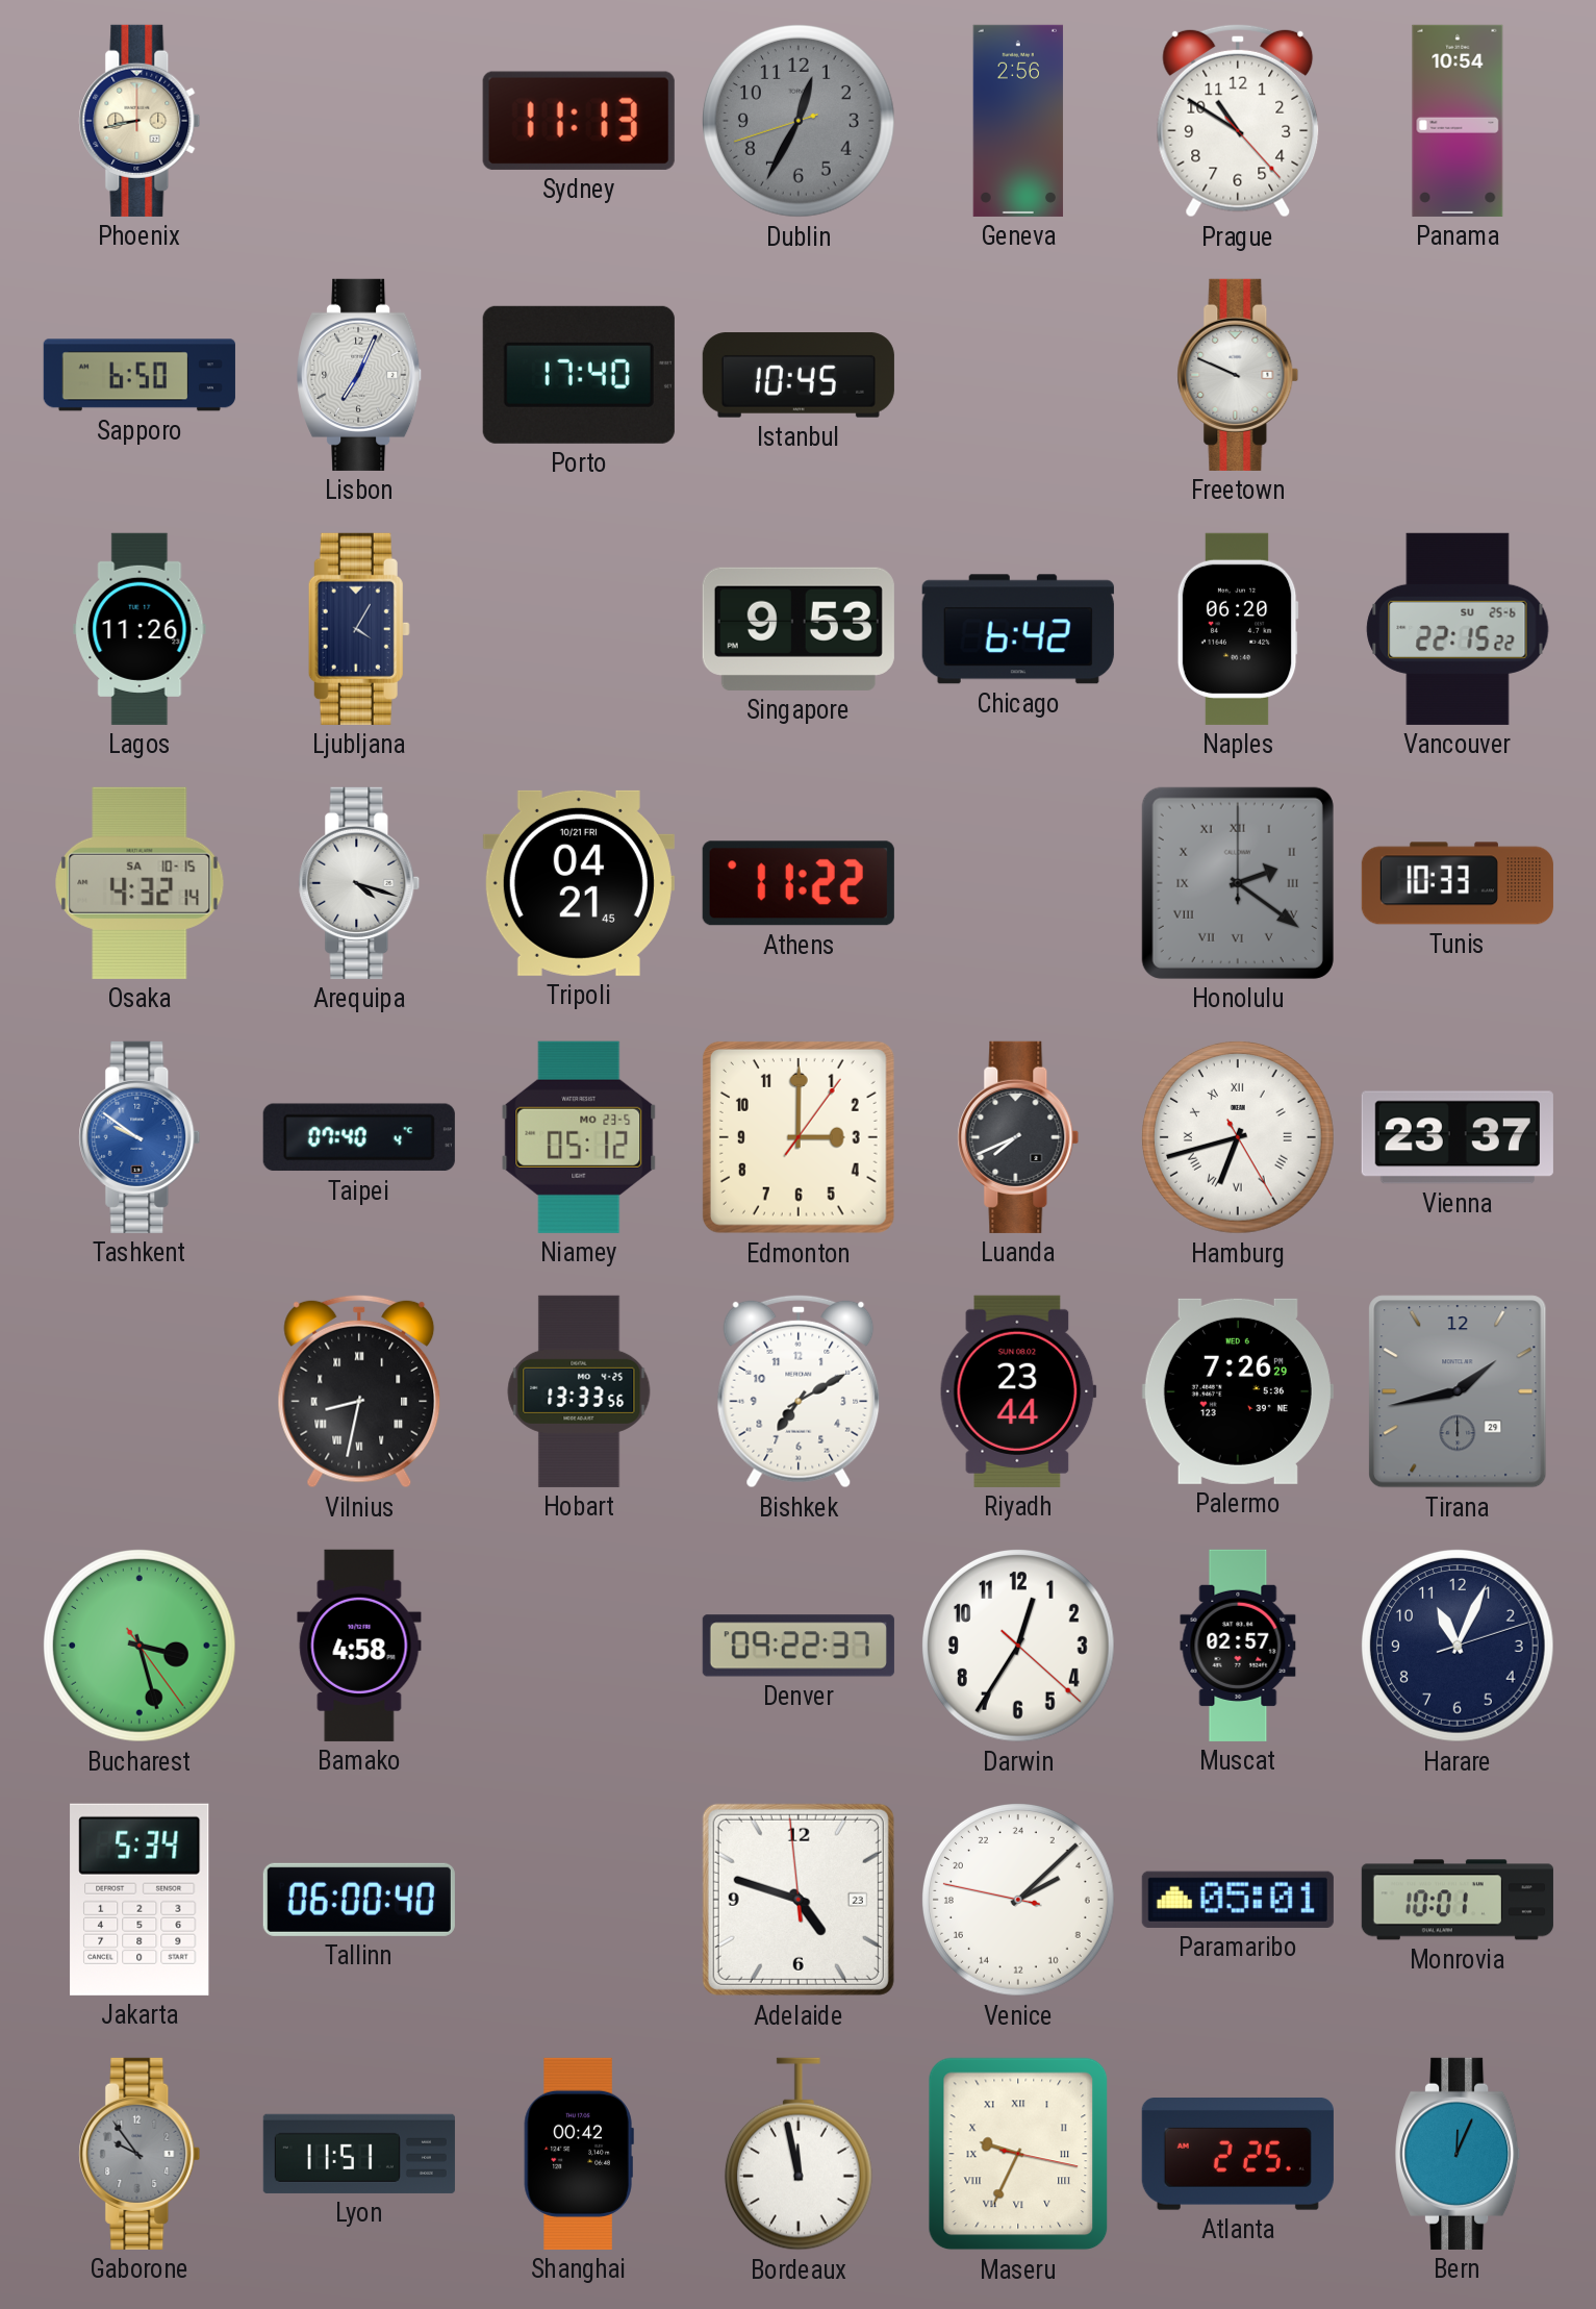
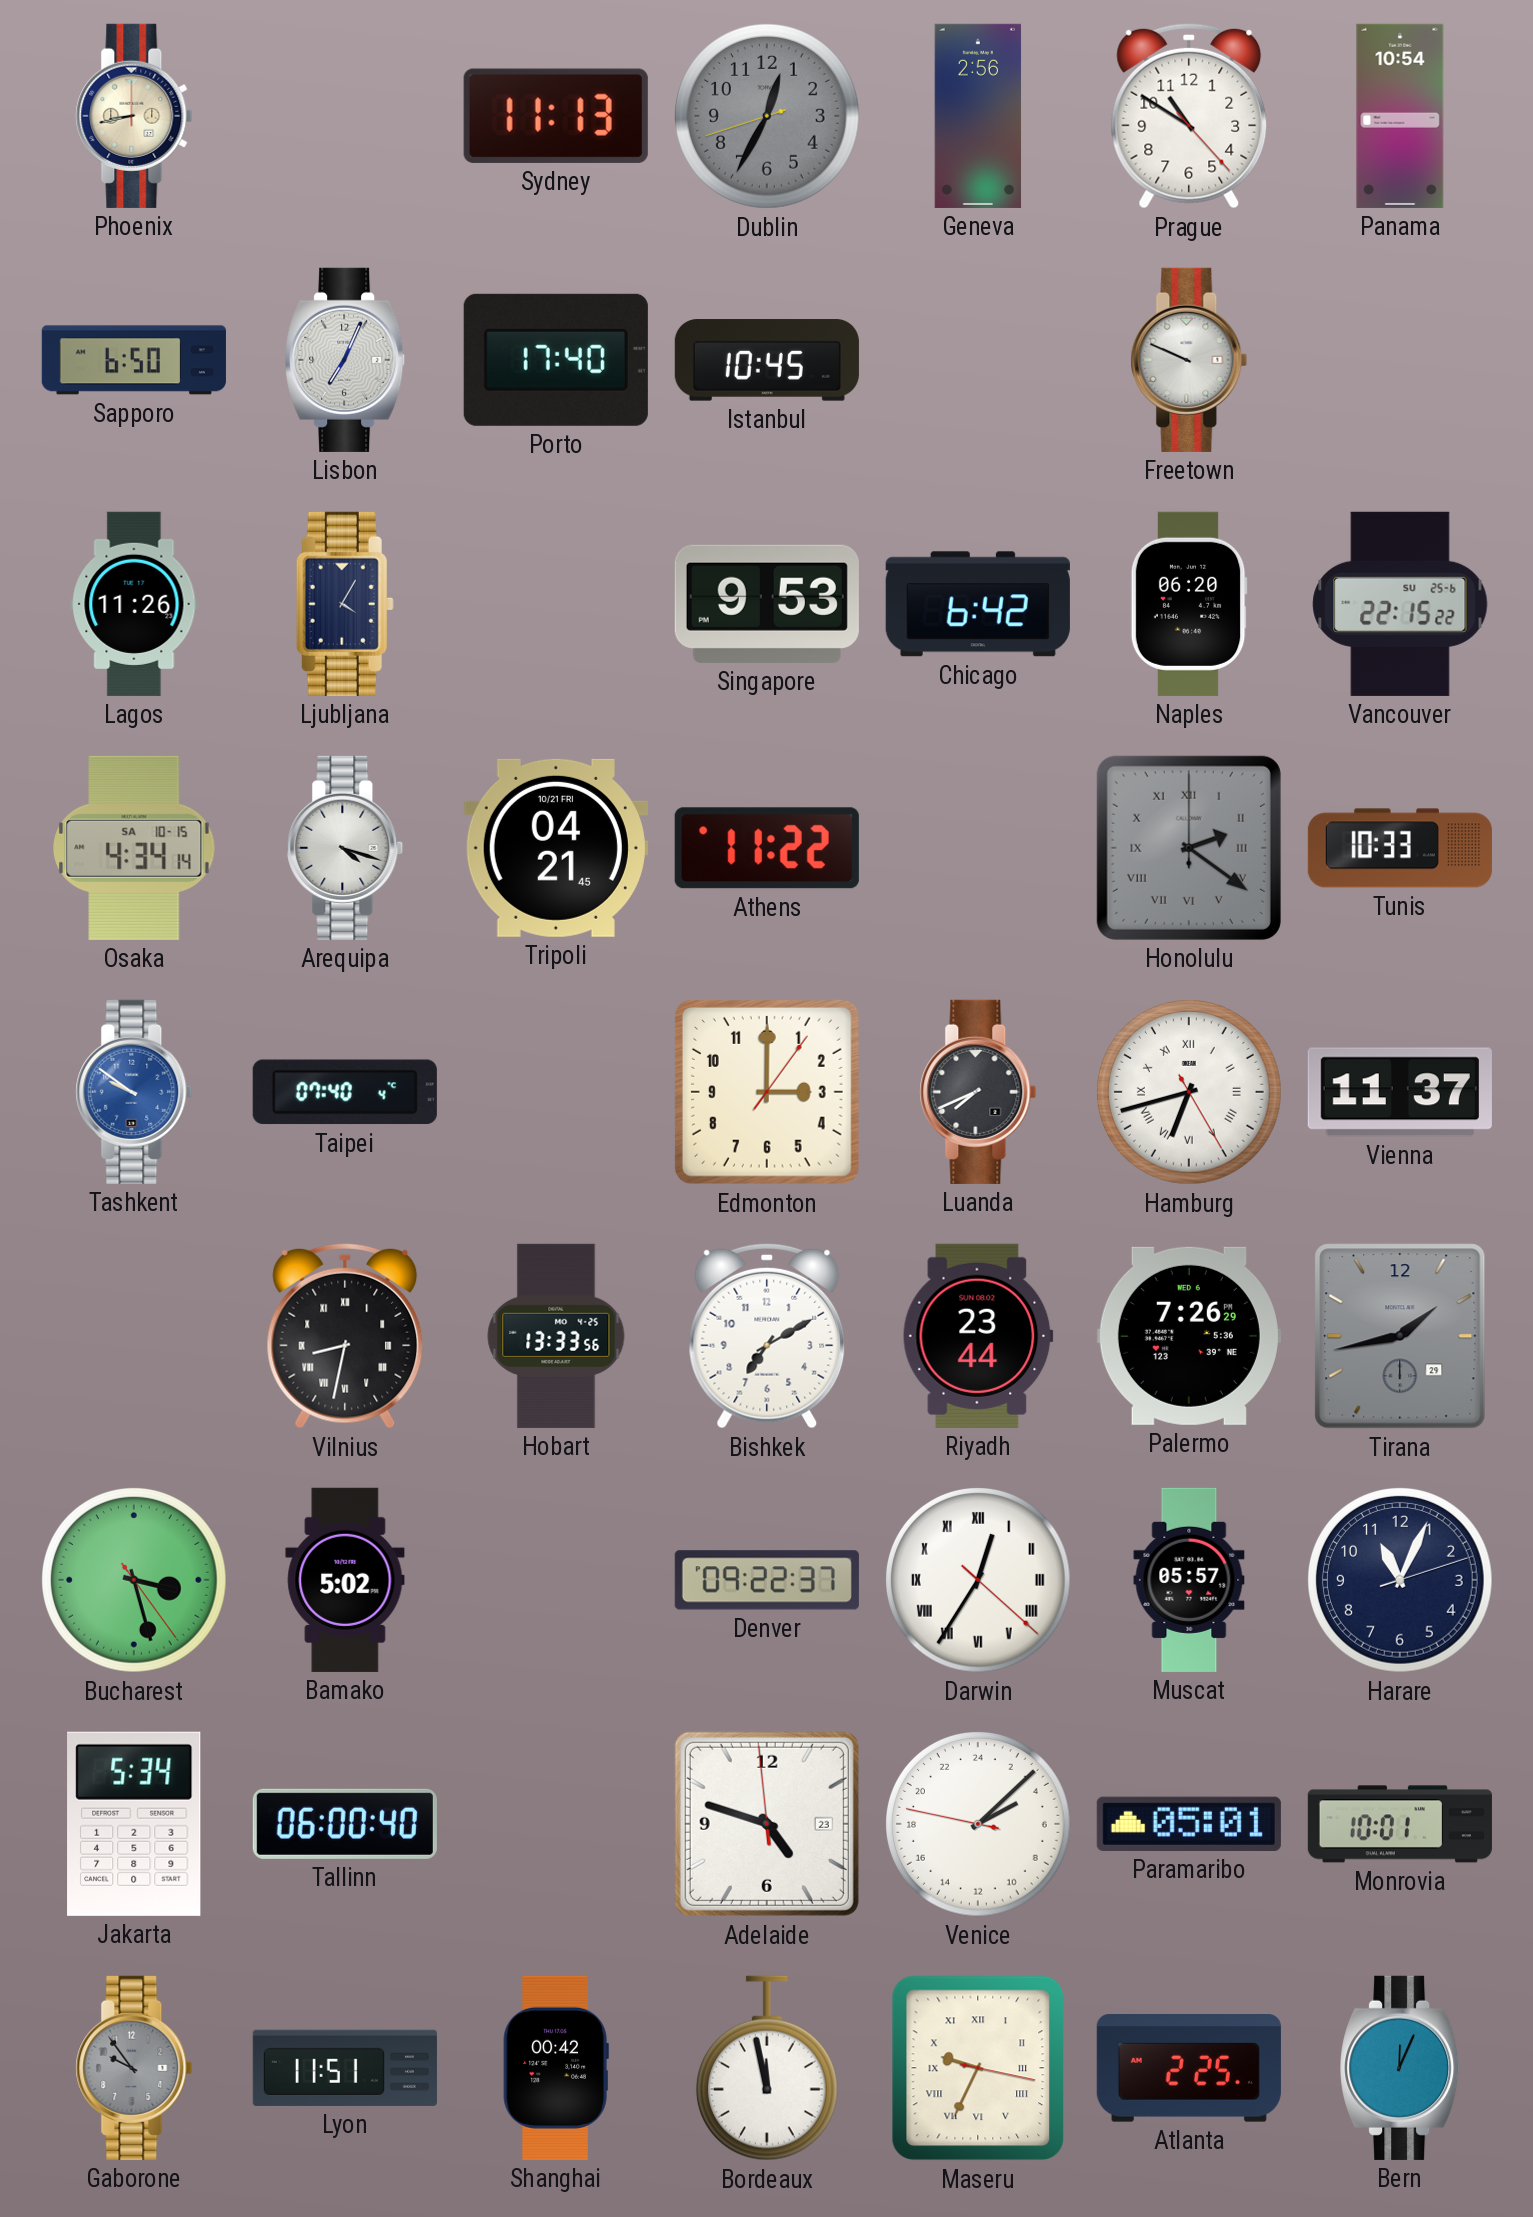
Osaka: 4:32 -> 4:34
Niamey: 05:12 -> none
Vienna: 23:37 -> 11:37
Bamako: 4:58 -> 5:02
Darwin numerals: Arabic -> Roman
Muscat: 02:57 -> 05:57
